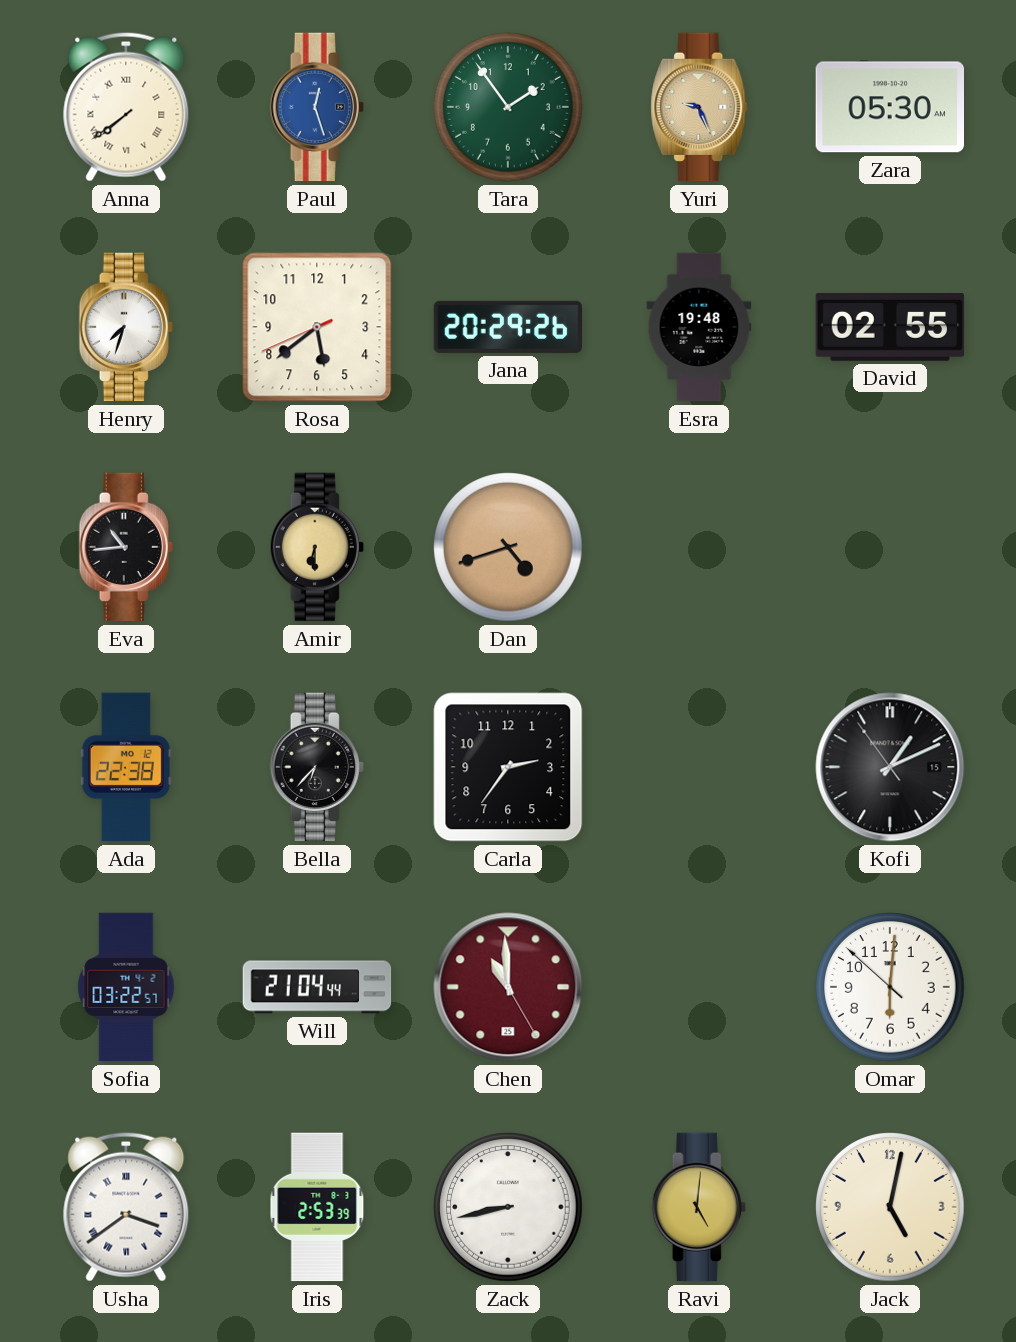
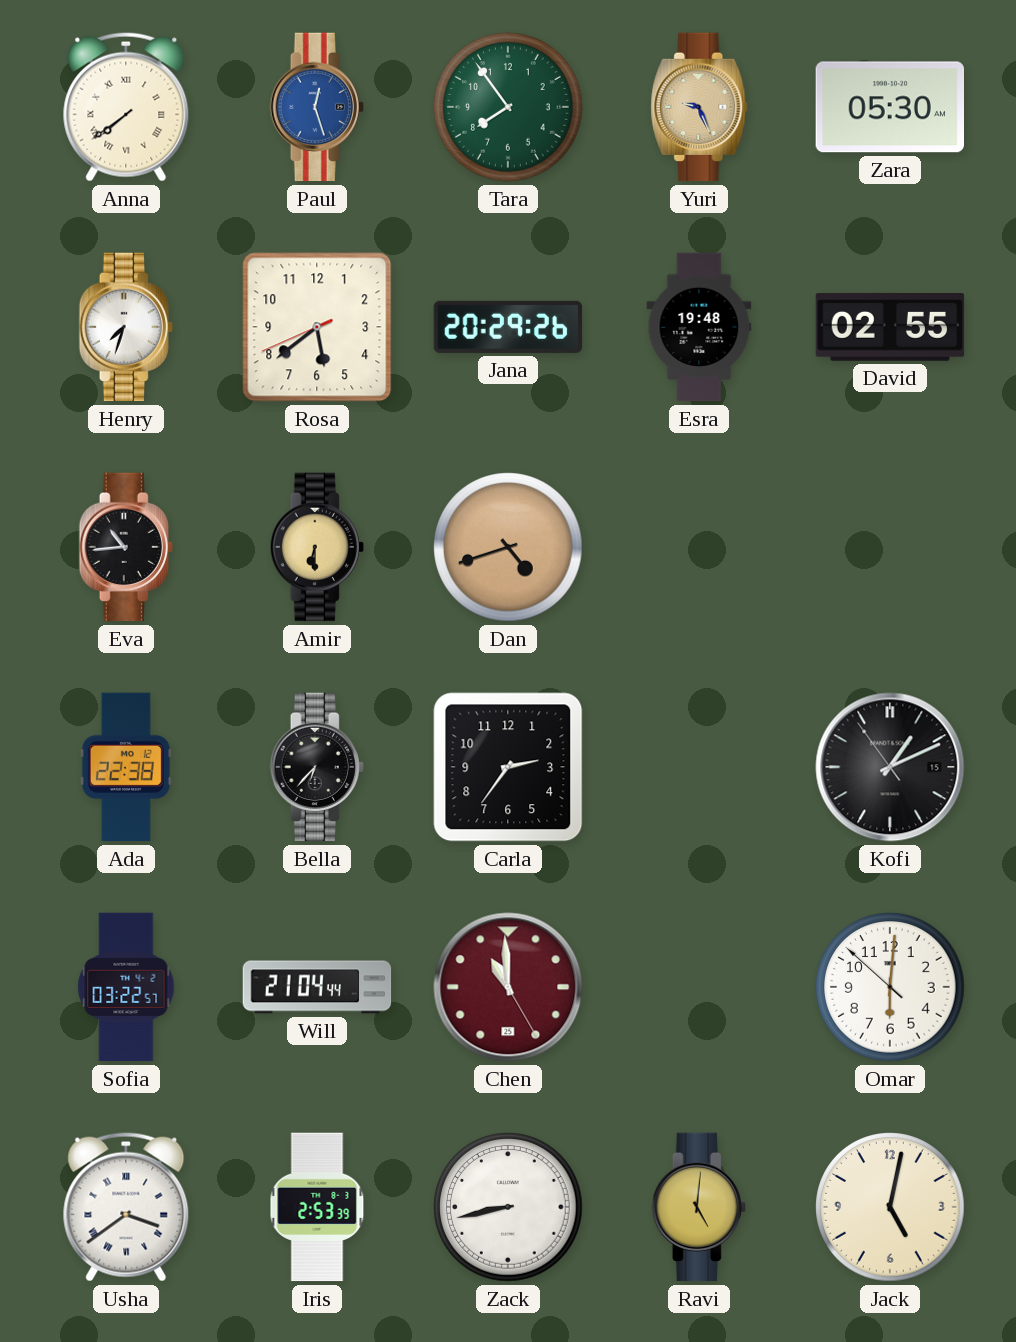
Tara: 1:54 -> 7:54
